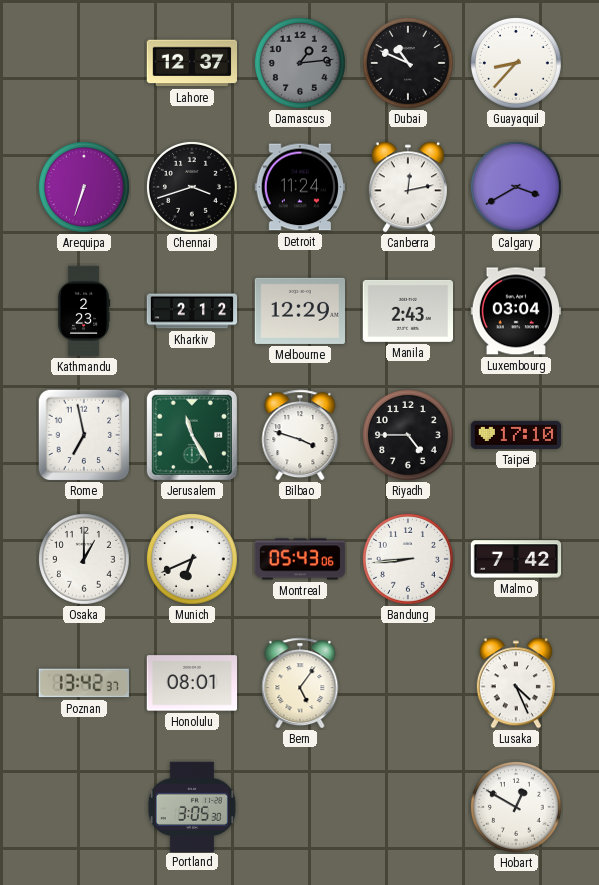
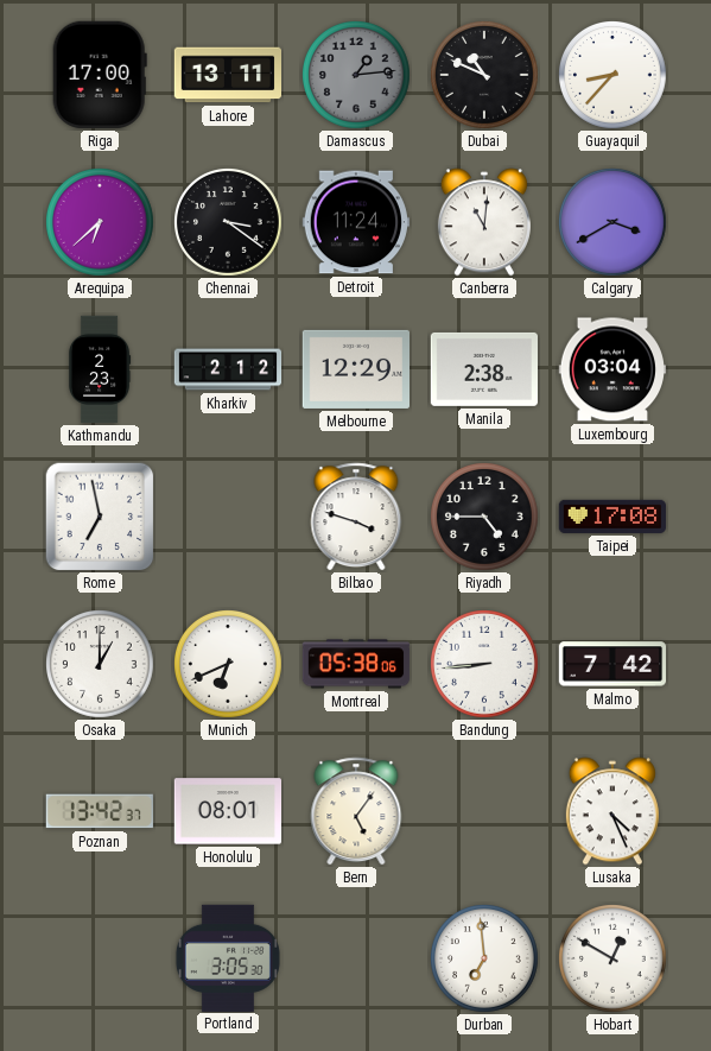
Riga: none -> 17:00
Lahore: 12:37 -> 13:11
Arequipa: 6:33 -> 6:38
Chennai: 3:42 -> 3:21
Canberra: 12:13 -> 11:01
Manila: 2:43 -> 2:38
Jerusalem: 11:25 -> none
Taipei: 17:10 -> 17:08
Montreal: 05:43 -> 05:38
Durban: none -> 6:59
